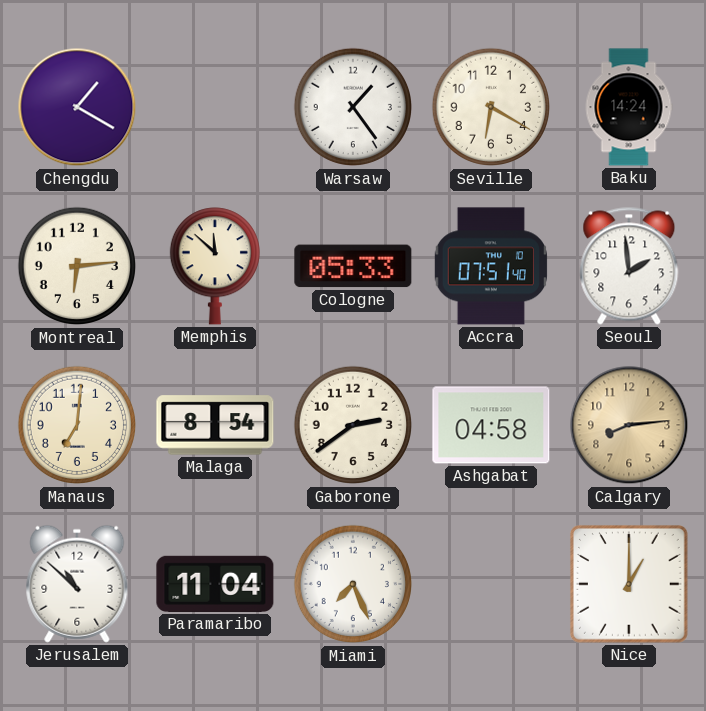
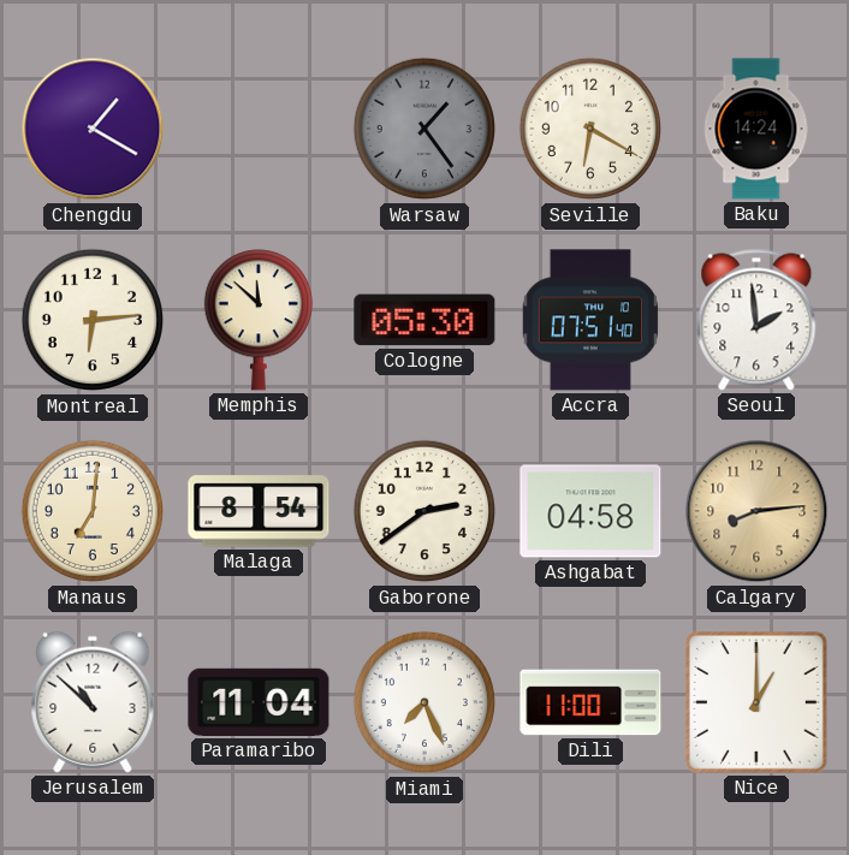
Warsaw dial: white -> grey
Cologne: 05:33 -> 05:30
Dili: none -> 11:00
